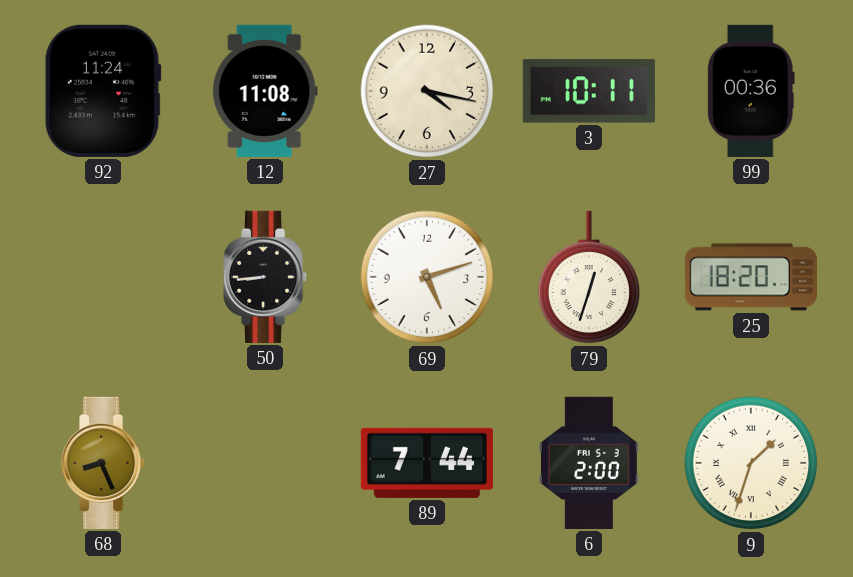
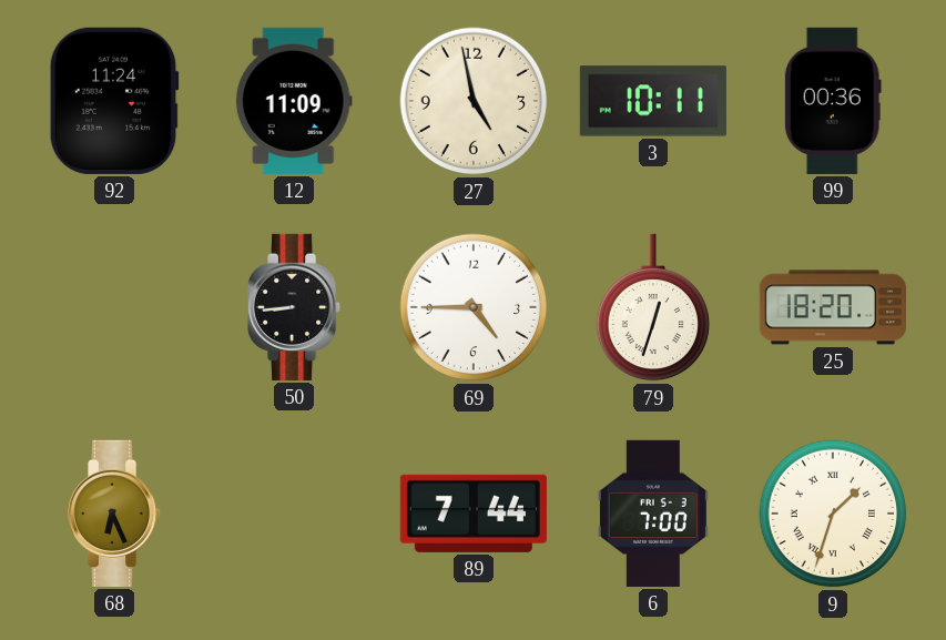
12: 11:08 -> 11:09
27: 4:17 -> 4:58
69: 5:12 -> 4:45
68: 8:26 -> 6:26
6: 2:00 -> 7:00
